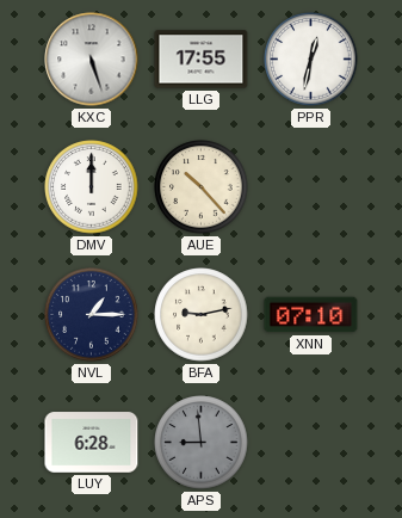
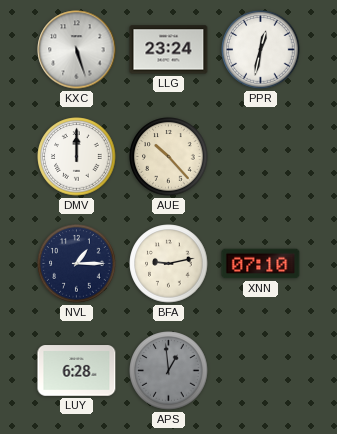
LLG: 17:55 -> 23:24
APS: 8:59 -> 12:59
